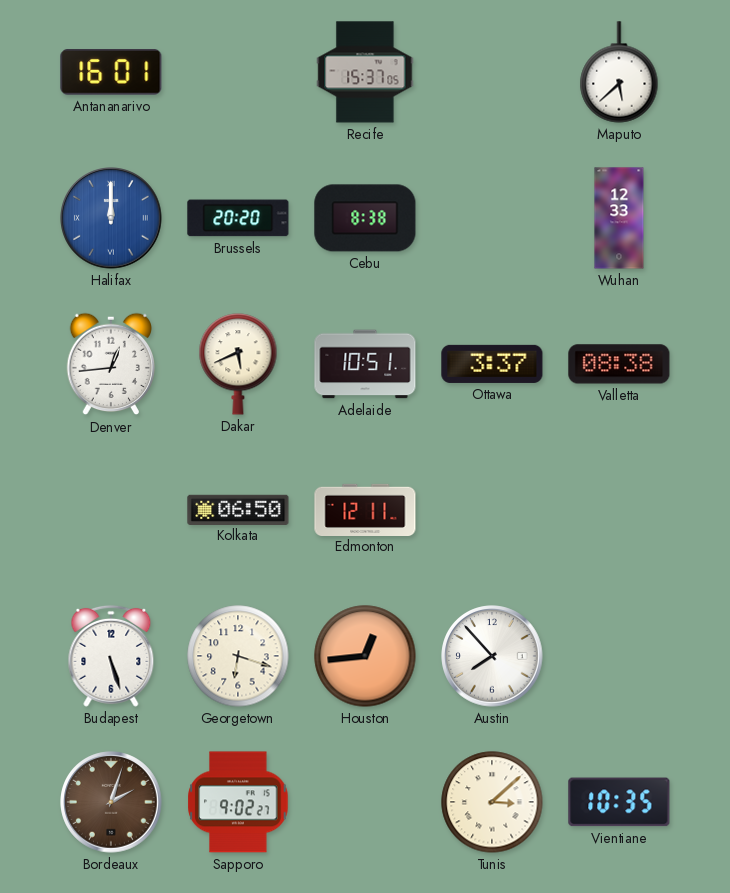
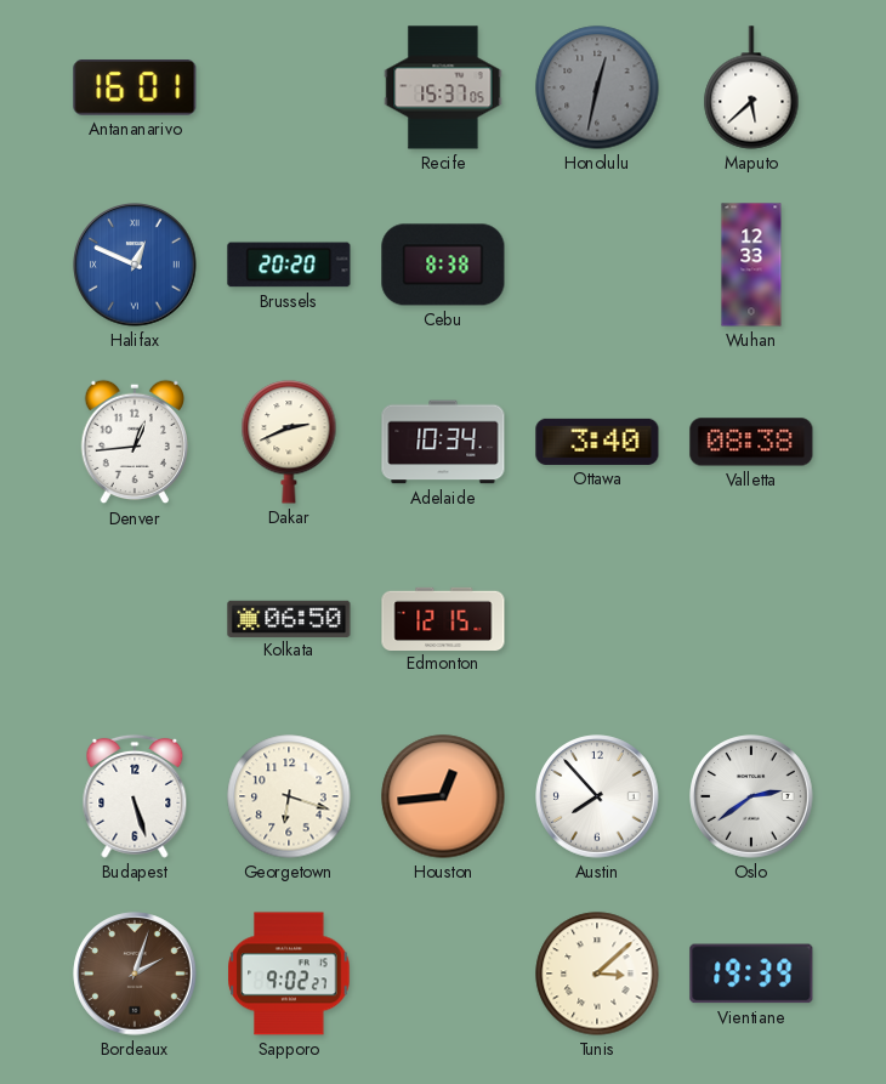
Honolulu: none -> 12:32
Halifax: 12:00 -> 12:49
Dakar: 5:41 -> 2:41
Adelaide: 10:51 -> 10:34
Ottawa: 3:37 -> 3:40
Edmonton: 12:11 -> 12:15
Oslo: none -> 2:39
Vientiane: 10:35 -> 19:39
